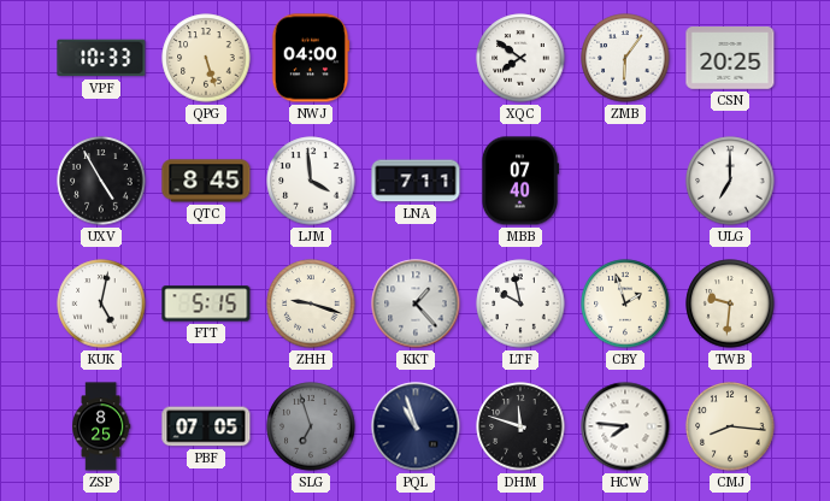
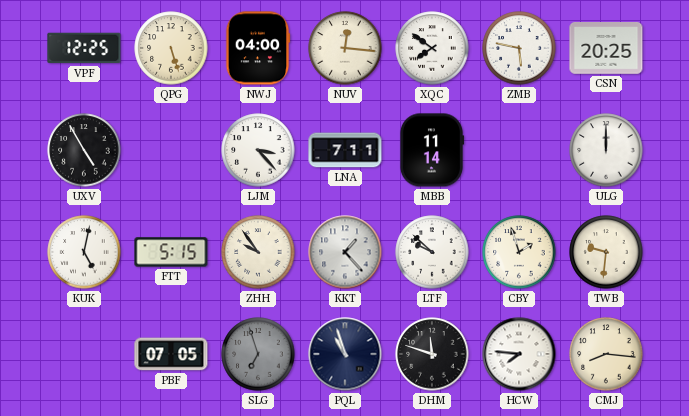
VPF: 10:33 -> 12:25
NUV: none -> 12:16
ZMB: 6:06 -> 5:47
QTC: 8:45 -> none
LJM: 3:59 -> 3:23
MBB: 07:40 -> 11:14
ULG: 7:00 -> 12:00
ZHH: 9:18 -> 9:54
LTF: 9:58 -> 9:52
ZSP: 8:25 -> none
